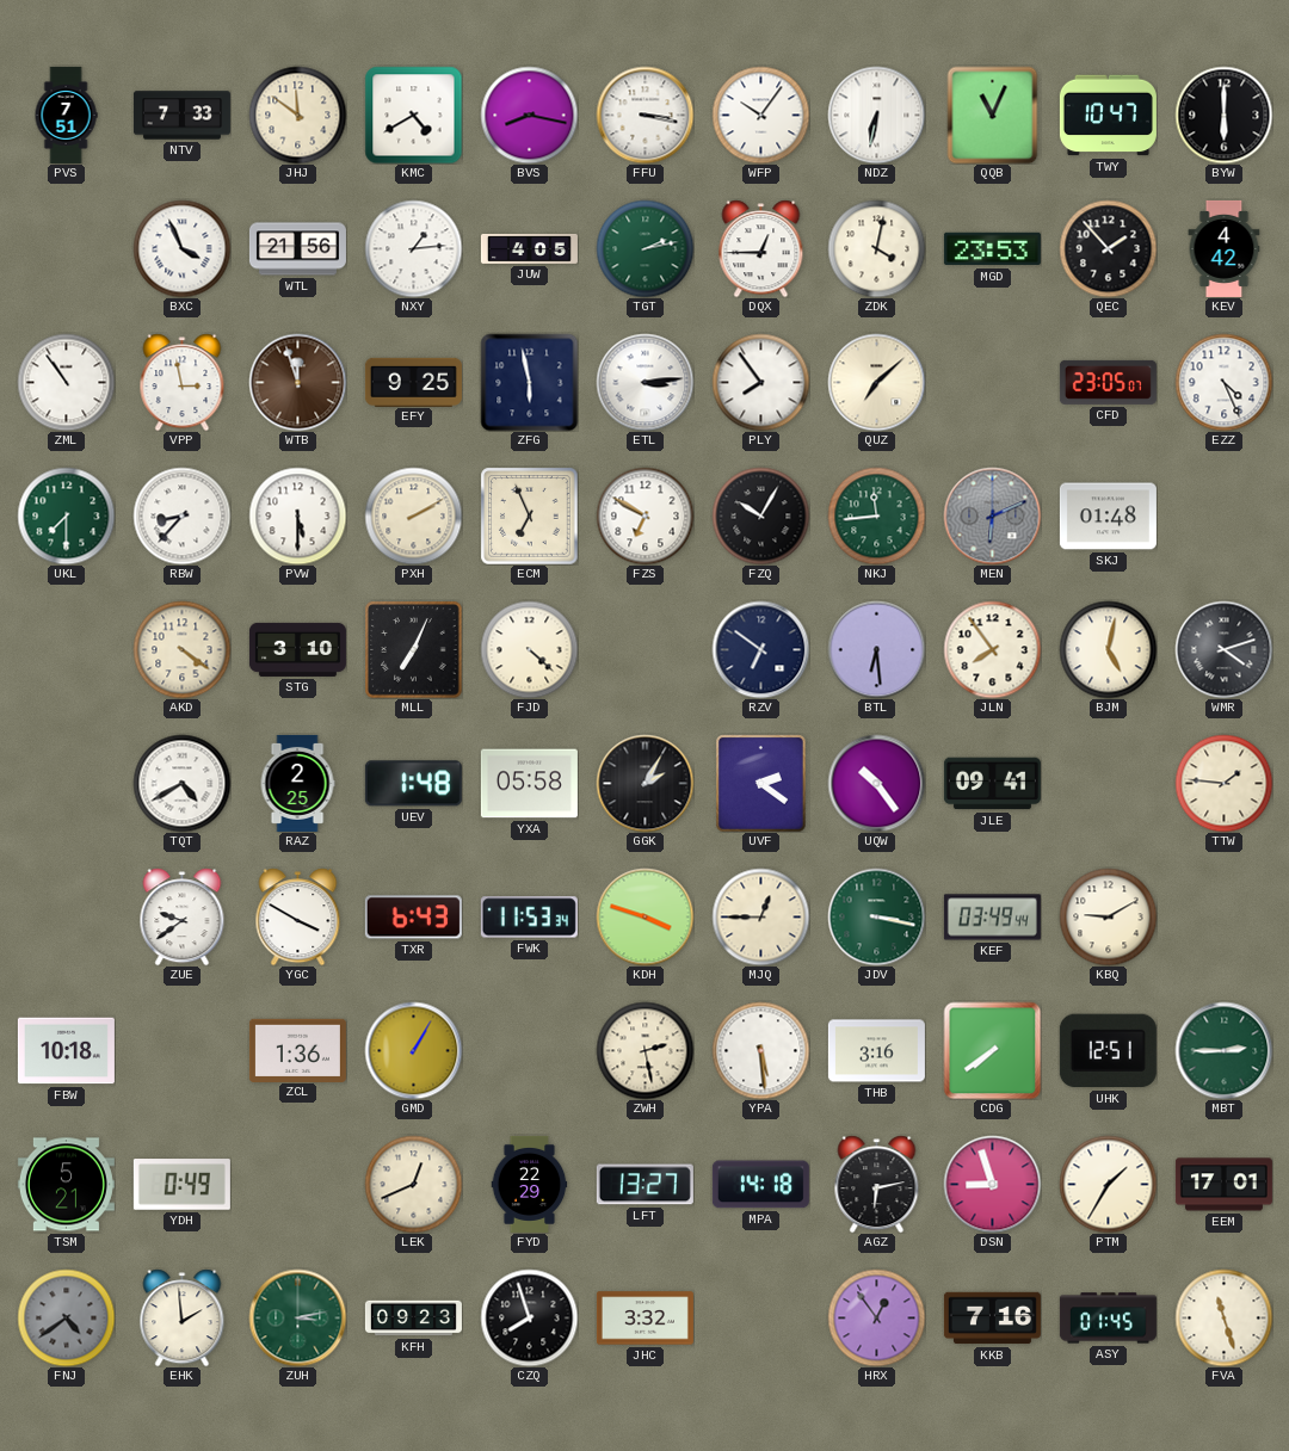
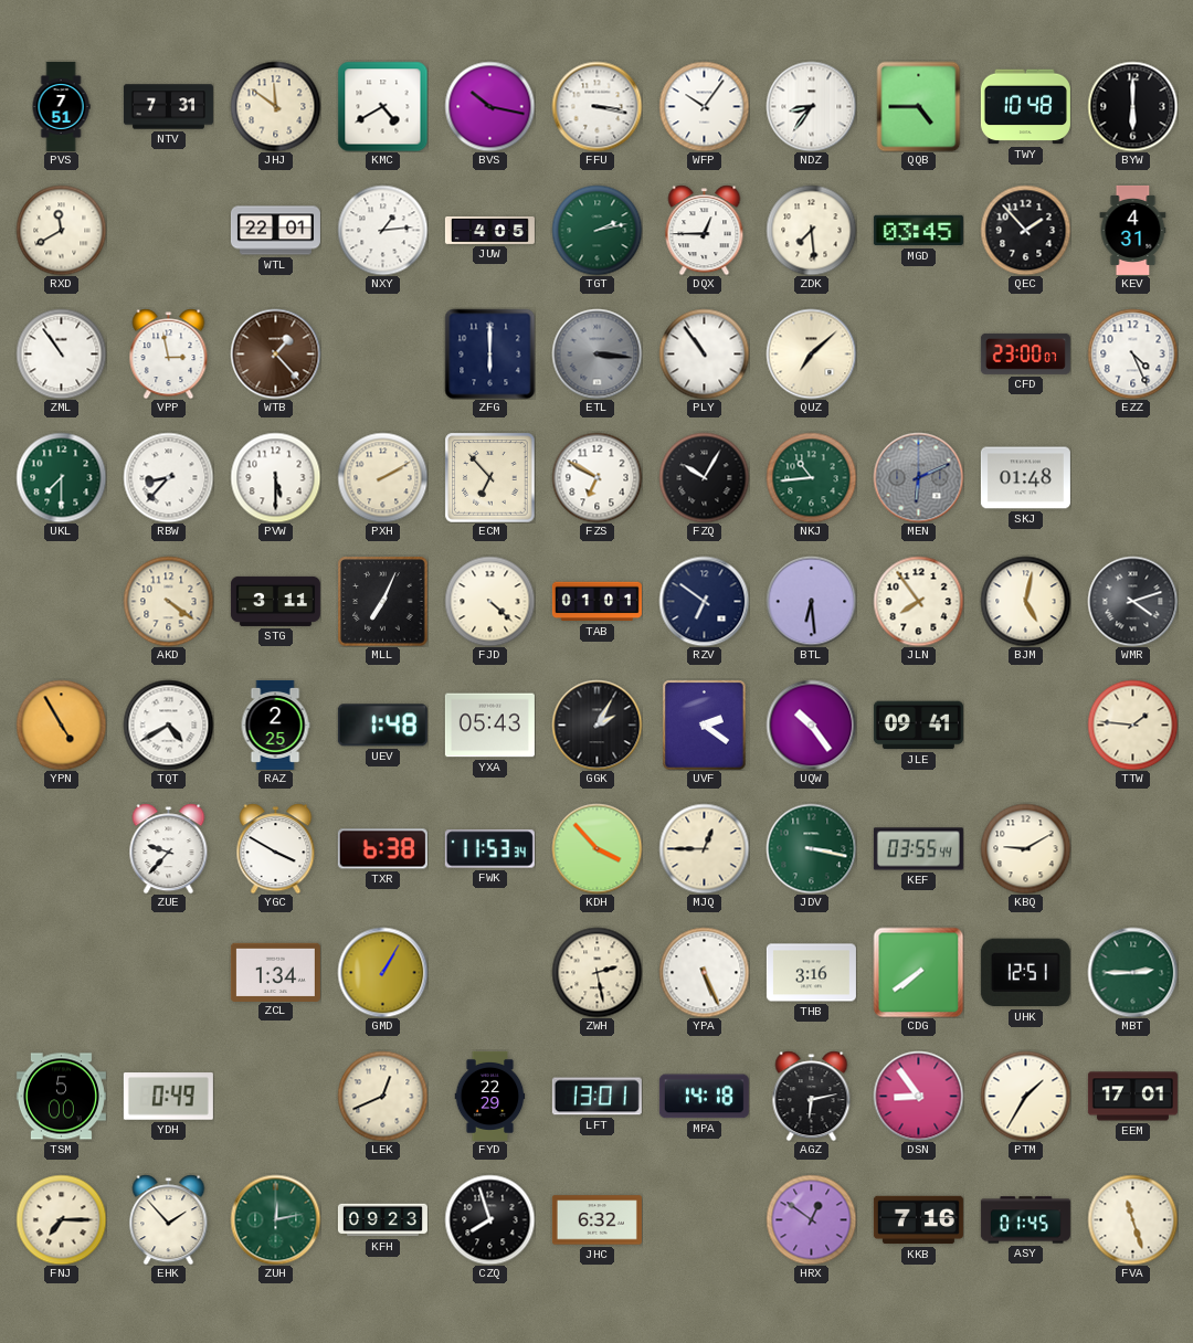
NTV: 7:33 -> 7:31
BVS: 8:17 -> 10:17
NDZ: 6:32 -> 8:36
QQB: 11:04 -> 4:45
TWY: 10:47 -> 10:48
RXD: none -> 11:40
BXC: 3:56 -> none
WTL: 21:56 -> 22:01
ZDK: 4:02 -> 7:29
MGD: 23:53 -> 03:45
KEV: 4:42 -> 4:31
WTB: 11:57 -> 1:23
EFY: 9:25 -> none
ZFG: 5:58 -> 6:00
ETL: 3:14 -> 3:16
ETL dial: white -> grey
PLY: 7:54 -> 10:54
CFD: 23:05 -> 23:00
ECM: 6:56 -> 6:53
NKJ: 11:44 -> 10:44
STG: 3:10 -> 3:11
TAB: none -> 01:01
YPN: none -> 4:55
YXA: 05:58 -> 05:43
ZUE: 9:39 -> 9:37
TXR: 6:43 -> 6:38
KDH: 3:48 -> 3:53
KEF: 03:49 -> 03:55
FBW: 10:18 -> none
ZCL: 1:36 -> 1:34
YPA: 5:29 -> 5:26
TSM: 5:21 -> 5:00
LFT: 13:27 -> 13:01
DSN: 8:57 -> 8:54
FNJ: 4:39 -> 7:15
FNJ dial: grey -> cream
EHK: 1:59 -> 1:53
ZUH: 3:13 -> 12:13
JHC: 3:32 -> 6:32
HRX: 12:54 -> 12:51
